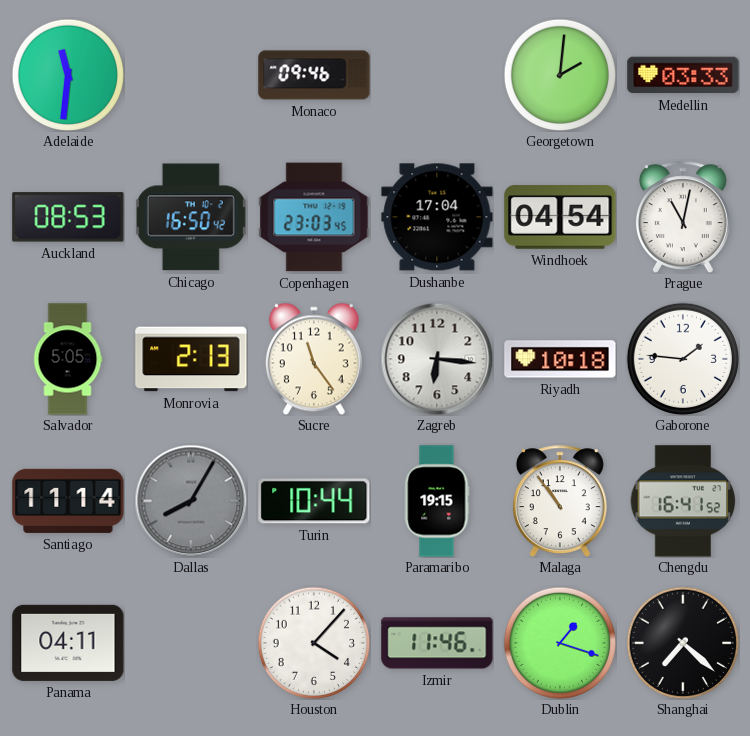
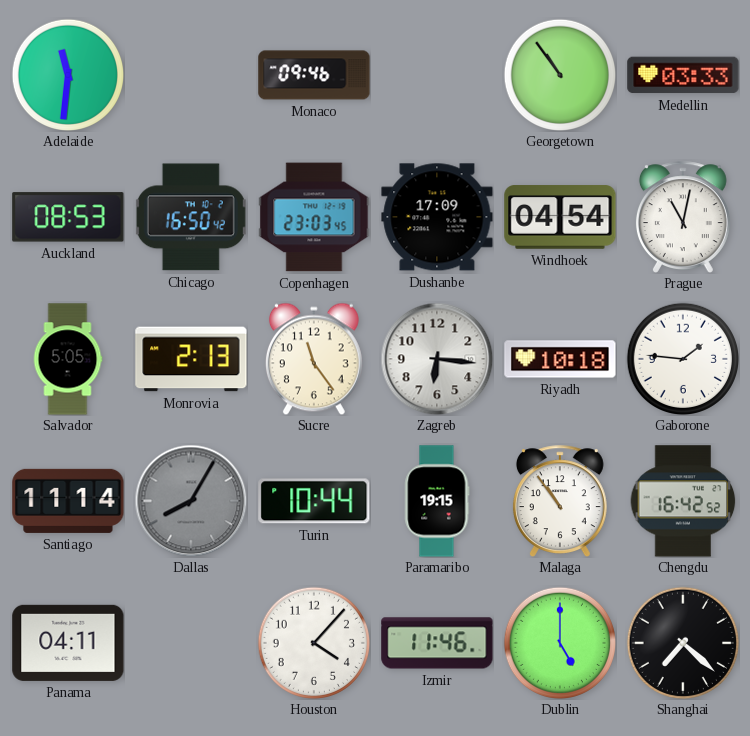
Georgetown: 2:01 -> 10:54
Dushanbe: 17:04 -> 17:09
Chengdu: 16:41 -> 16:42
Dublin: 1:18 -> 5:00
